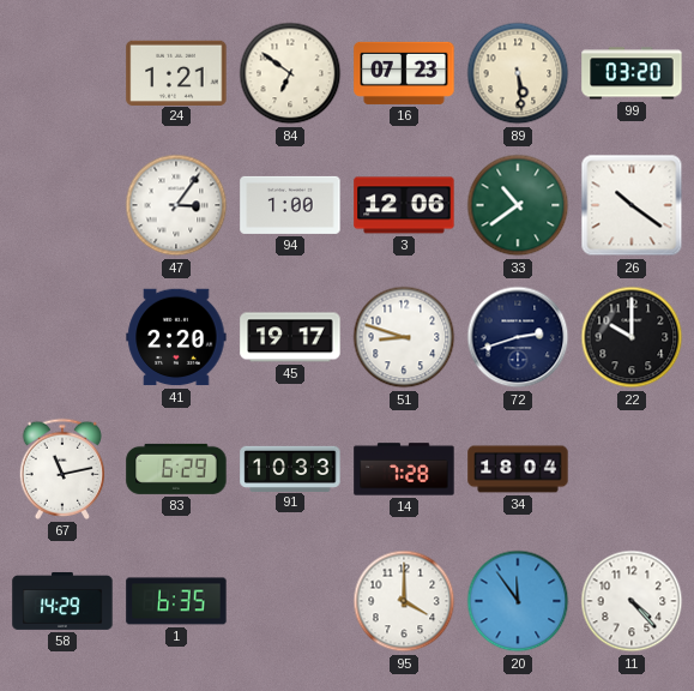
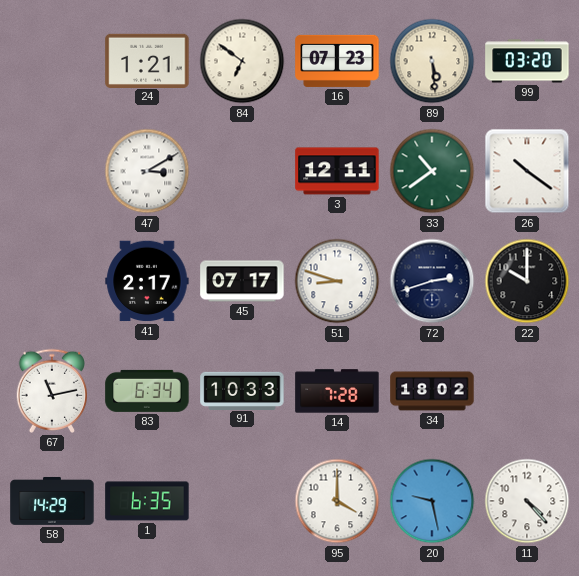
47: 3:06 -> 3:10
94: 1:00 -> none
3: 12:06 -> 12:11
41: 2:20 -> 2:17
45: 19:17 -> 07:17
83: 6:29 -> 6:34
34: 18:04 -> 18:02
20: 11:54 -> 9:28
